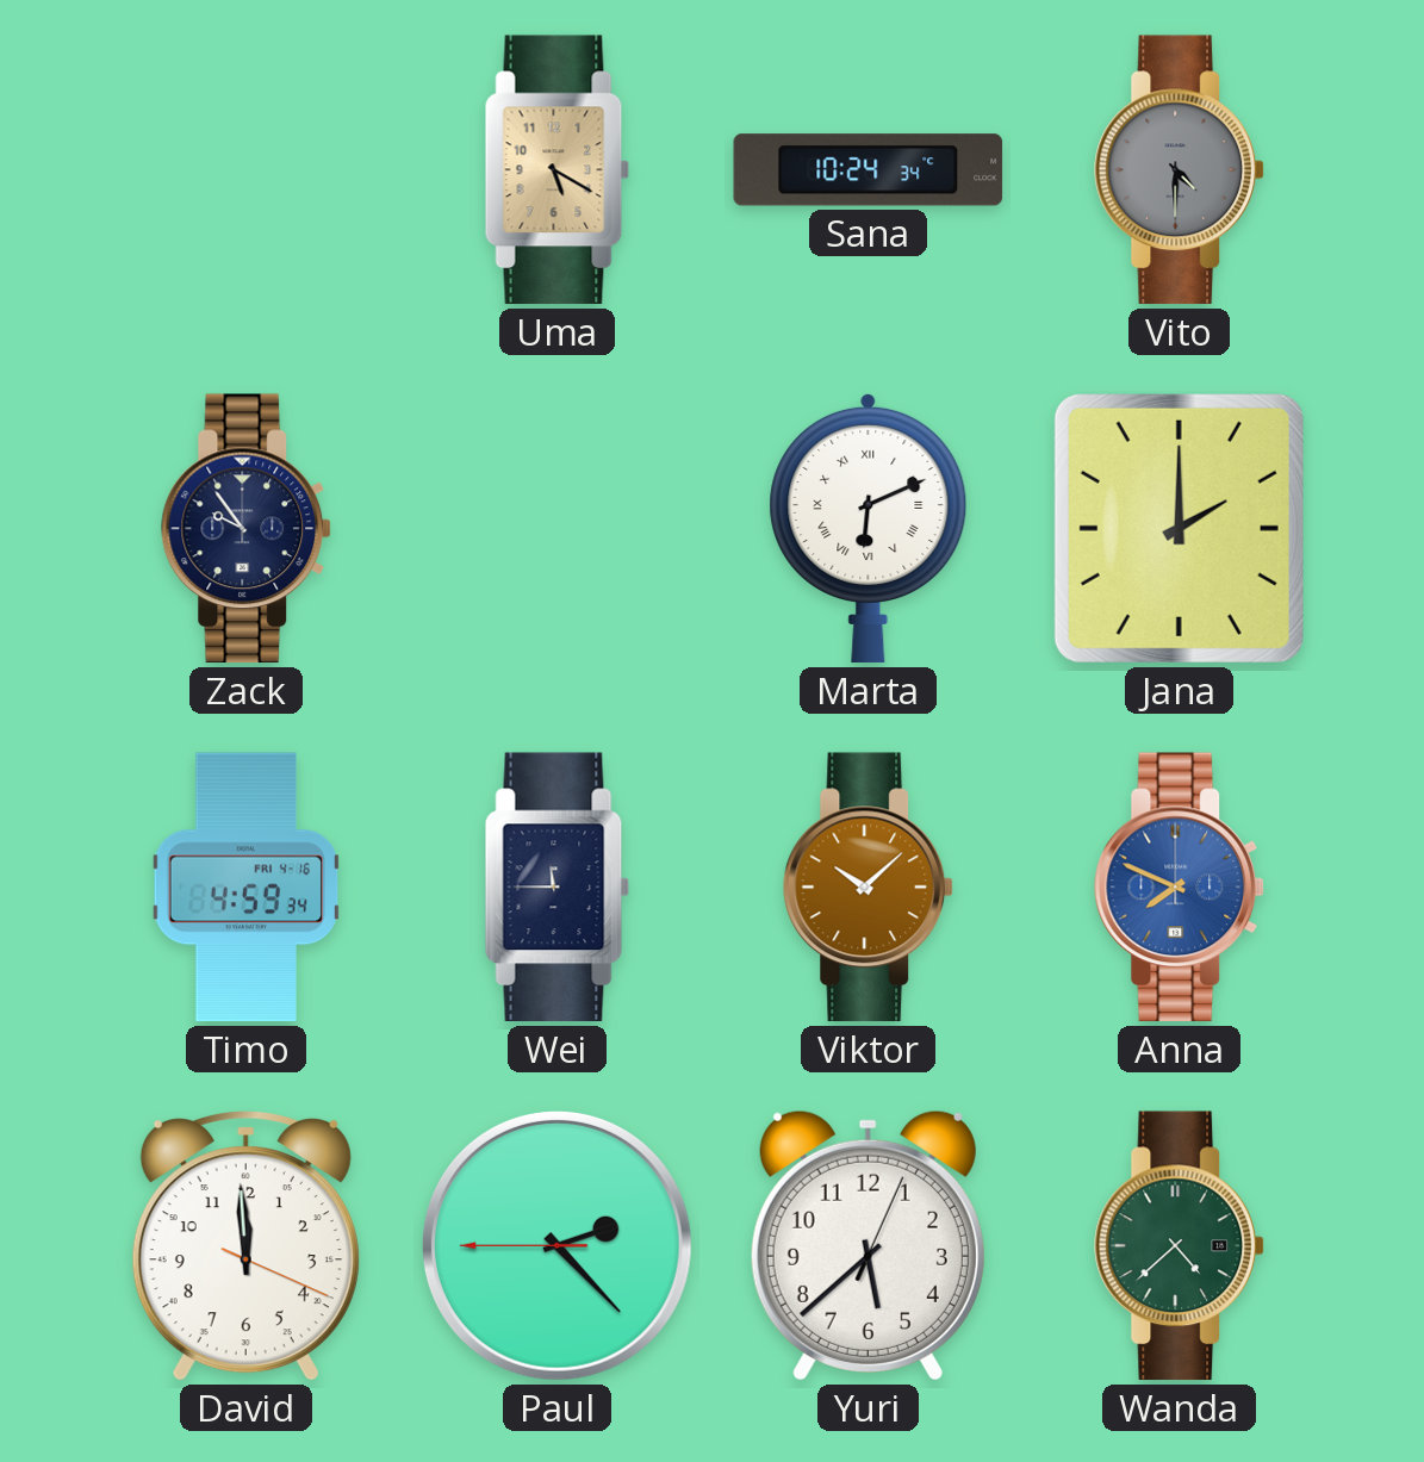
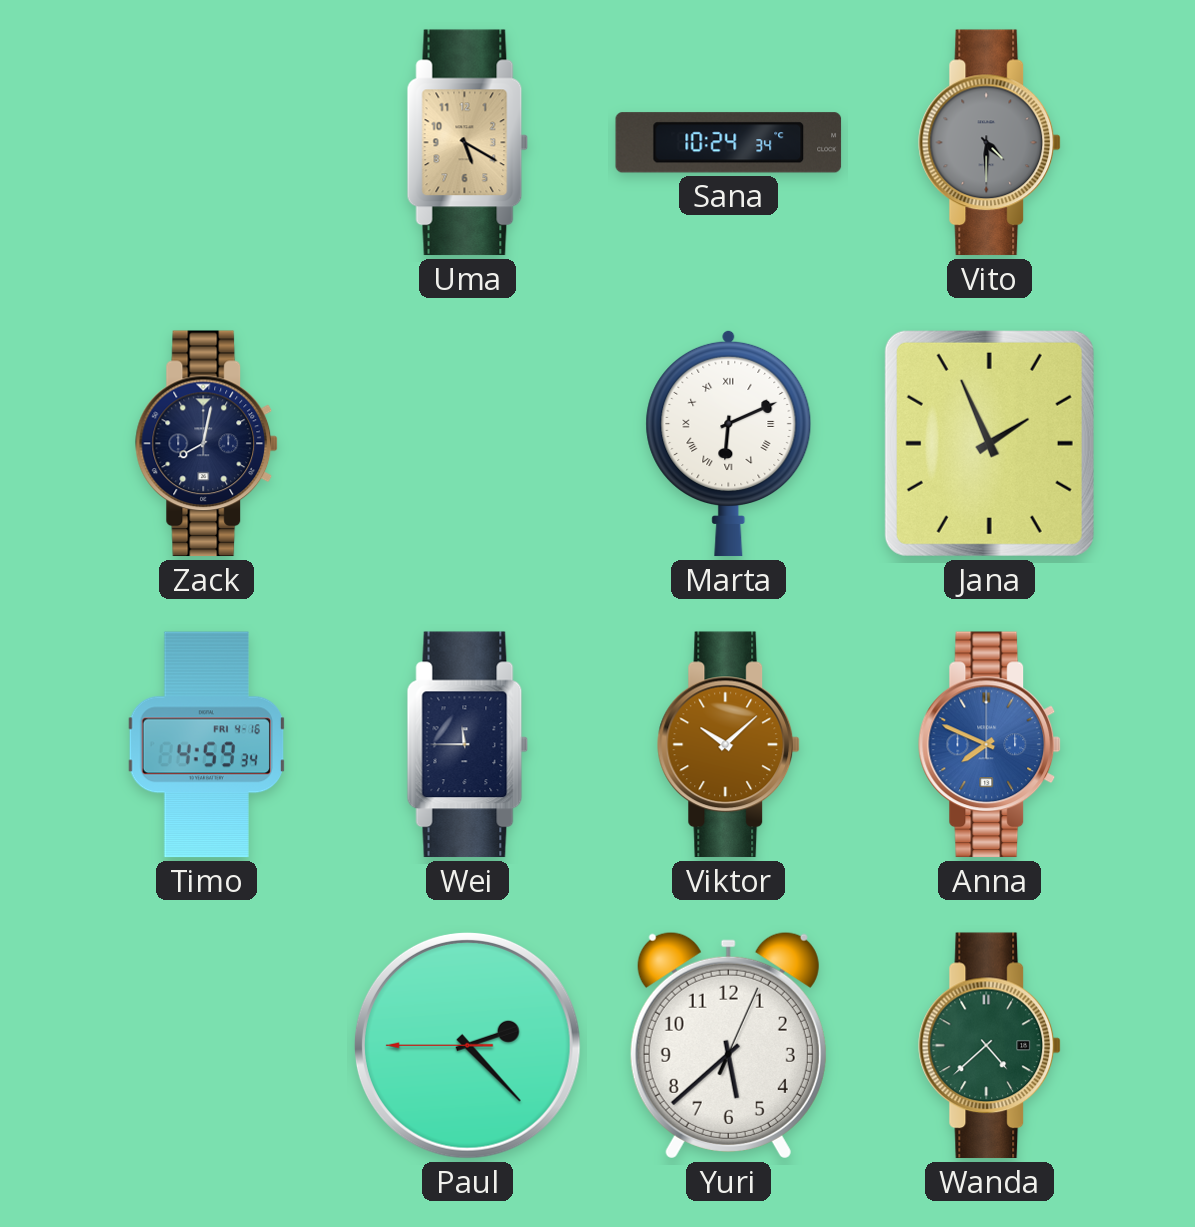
Zack: 9:54 -> 8:02
Jana: 2:00 -> 1:56
David: 11:59 -> none
